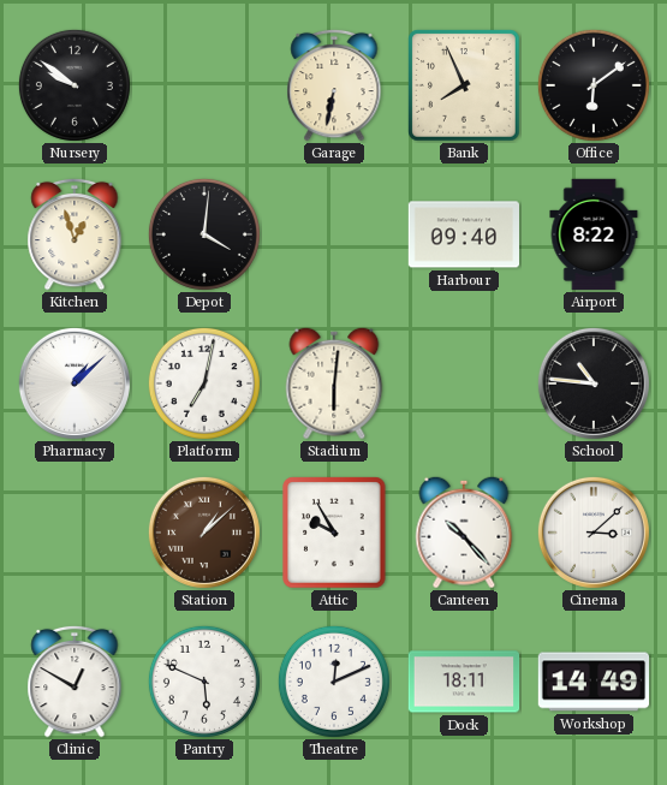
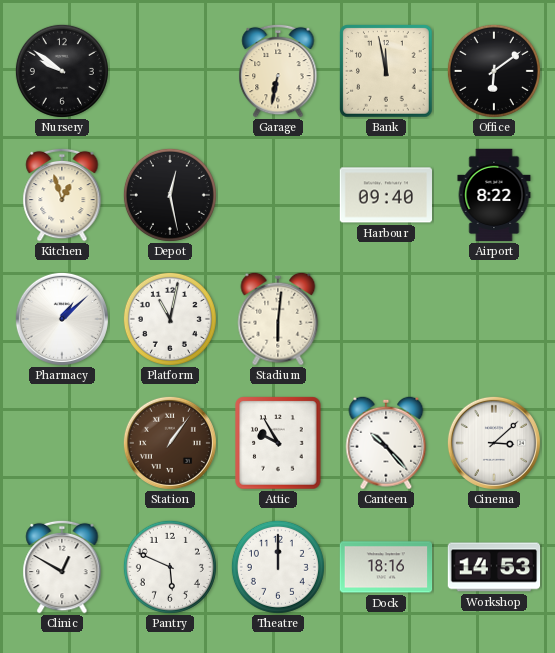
Bank: 7:56 -> 11:58
Depot: 4:01 -> 12:28
Platform: 7:02 -> 11:02
School: 10:46 -> none
Station: 1:08 -> 1:06
Theatre: 12:11 -> 12:00
Dock: 18:11 -> 18:16
Workshop: 14:49 -> 14:53
